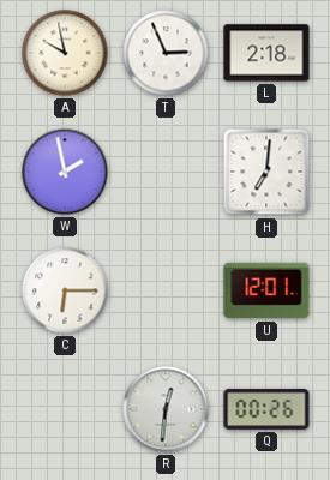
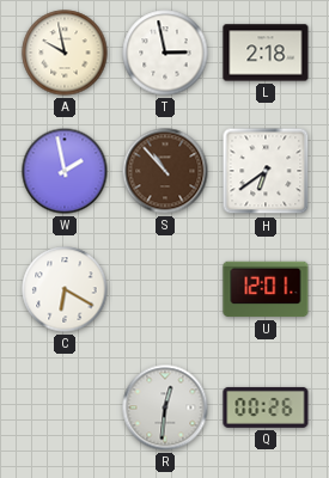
T: 2:56 -> 2:58
S: none -> 10:53
H: 7:01 -> 6:39
C: 6:15 -> 6:20
